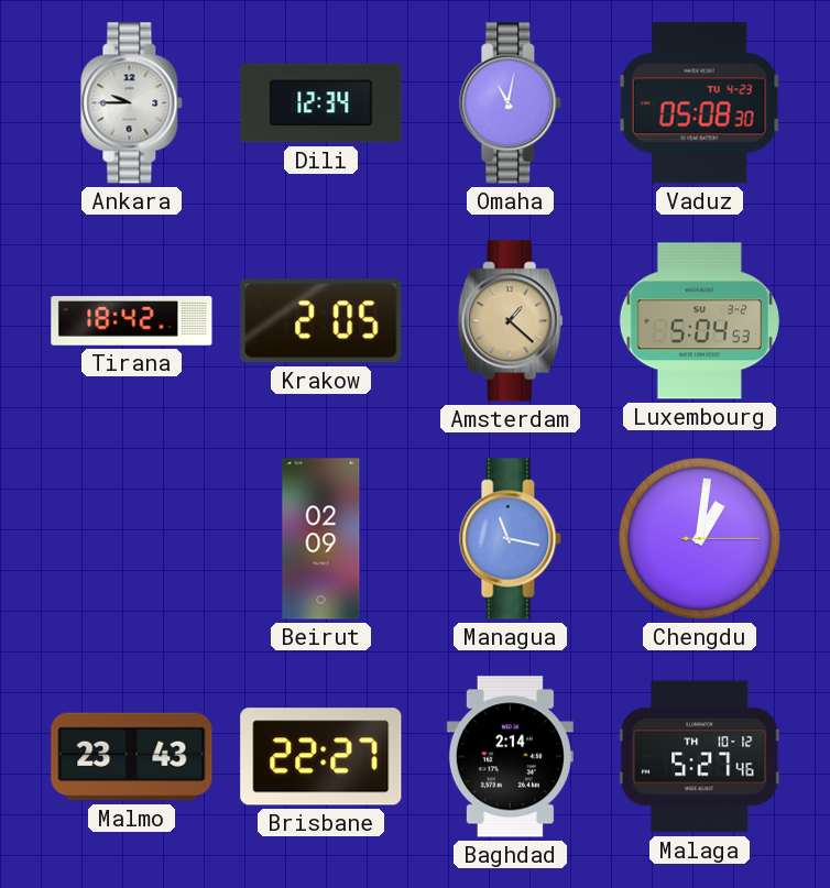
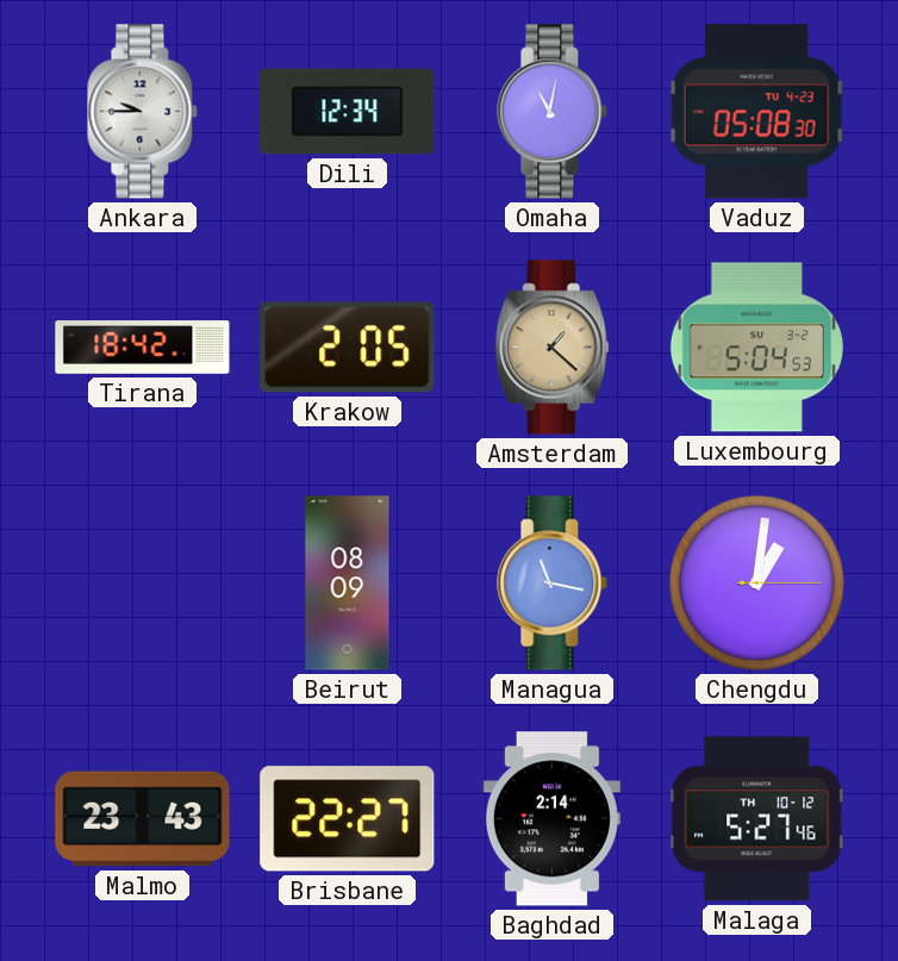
Beirut: 02:09 -> 08:09
